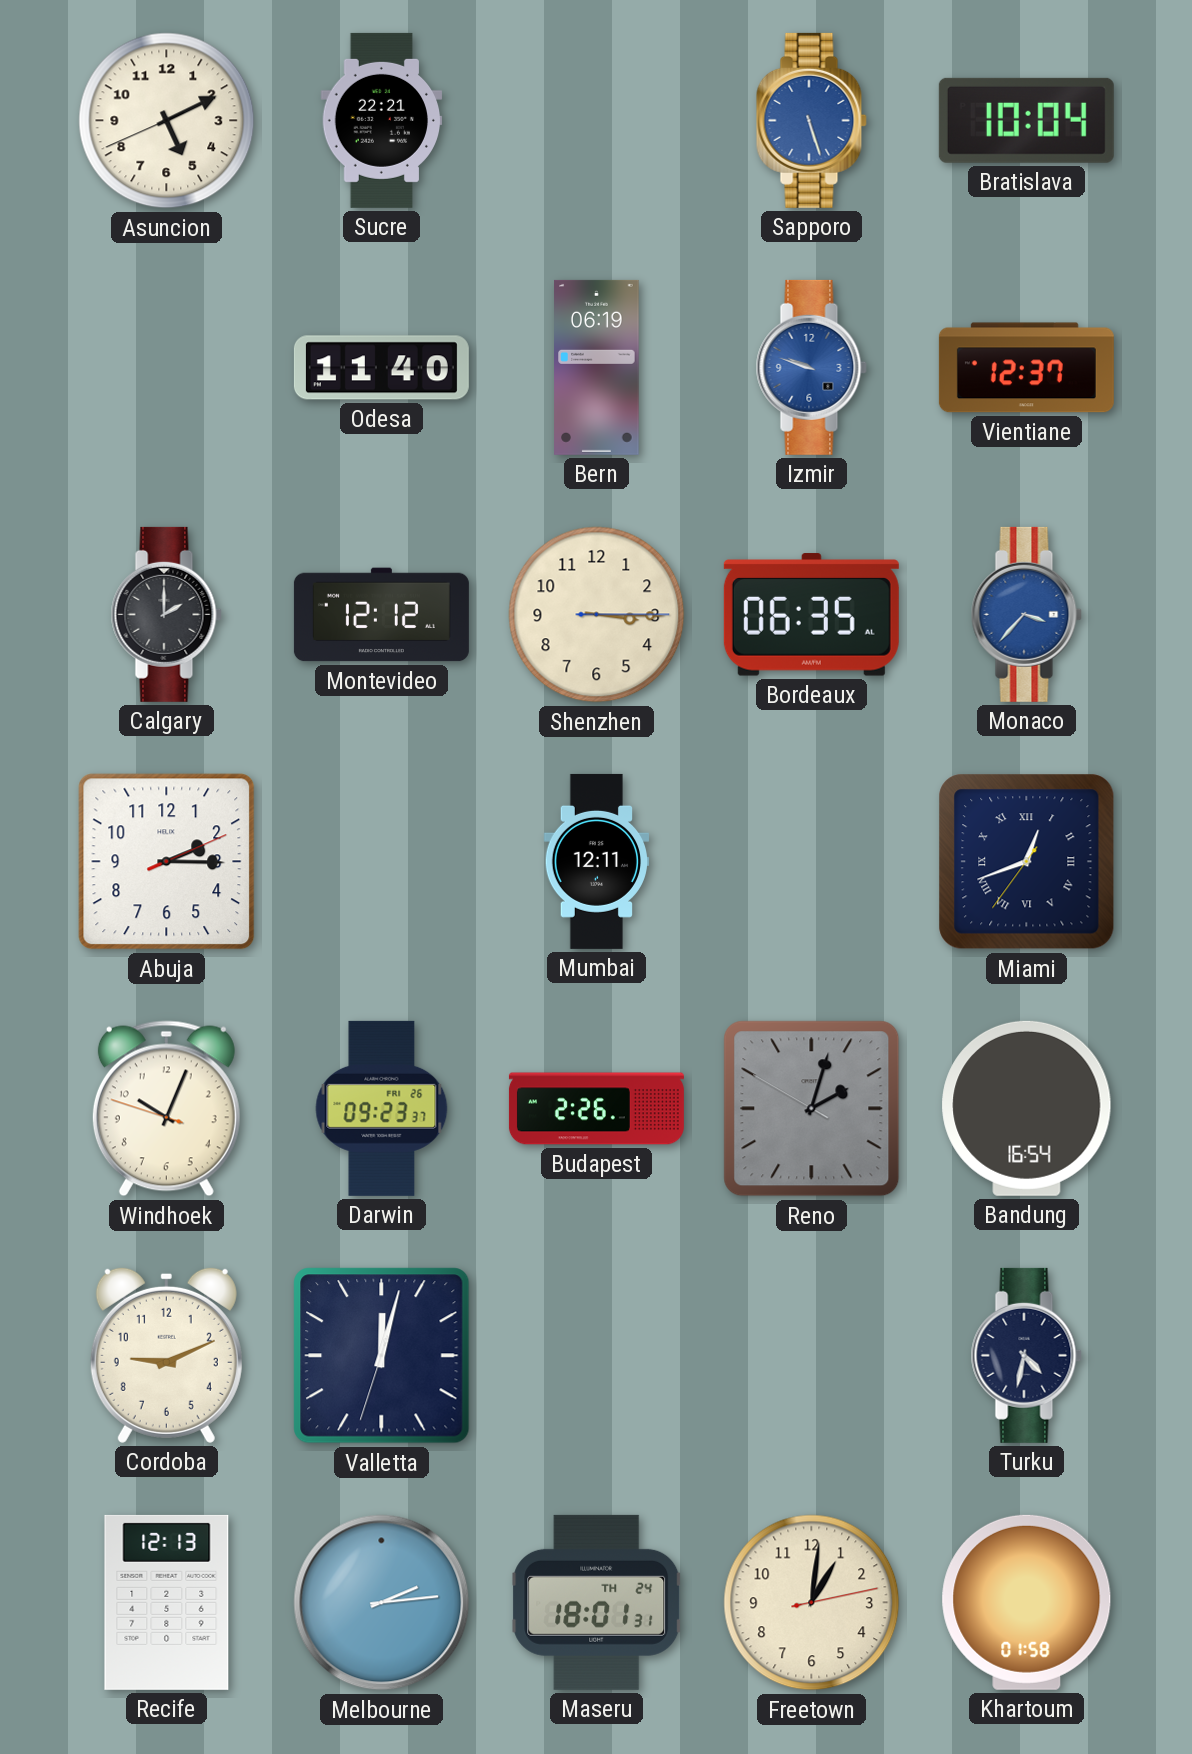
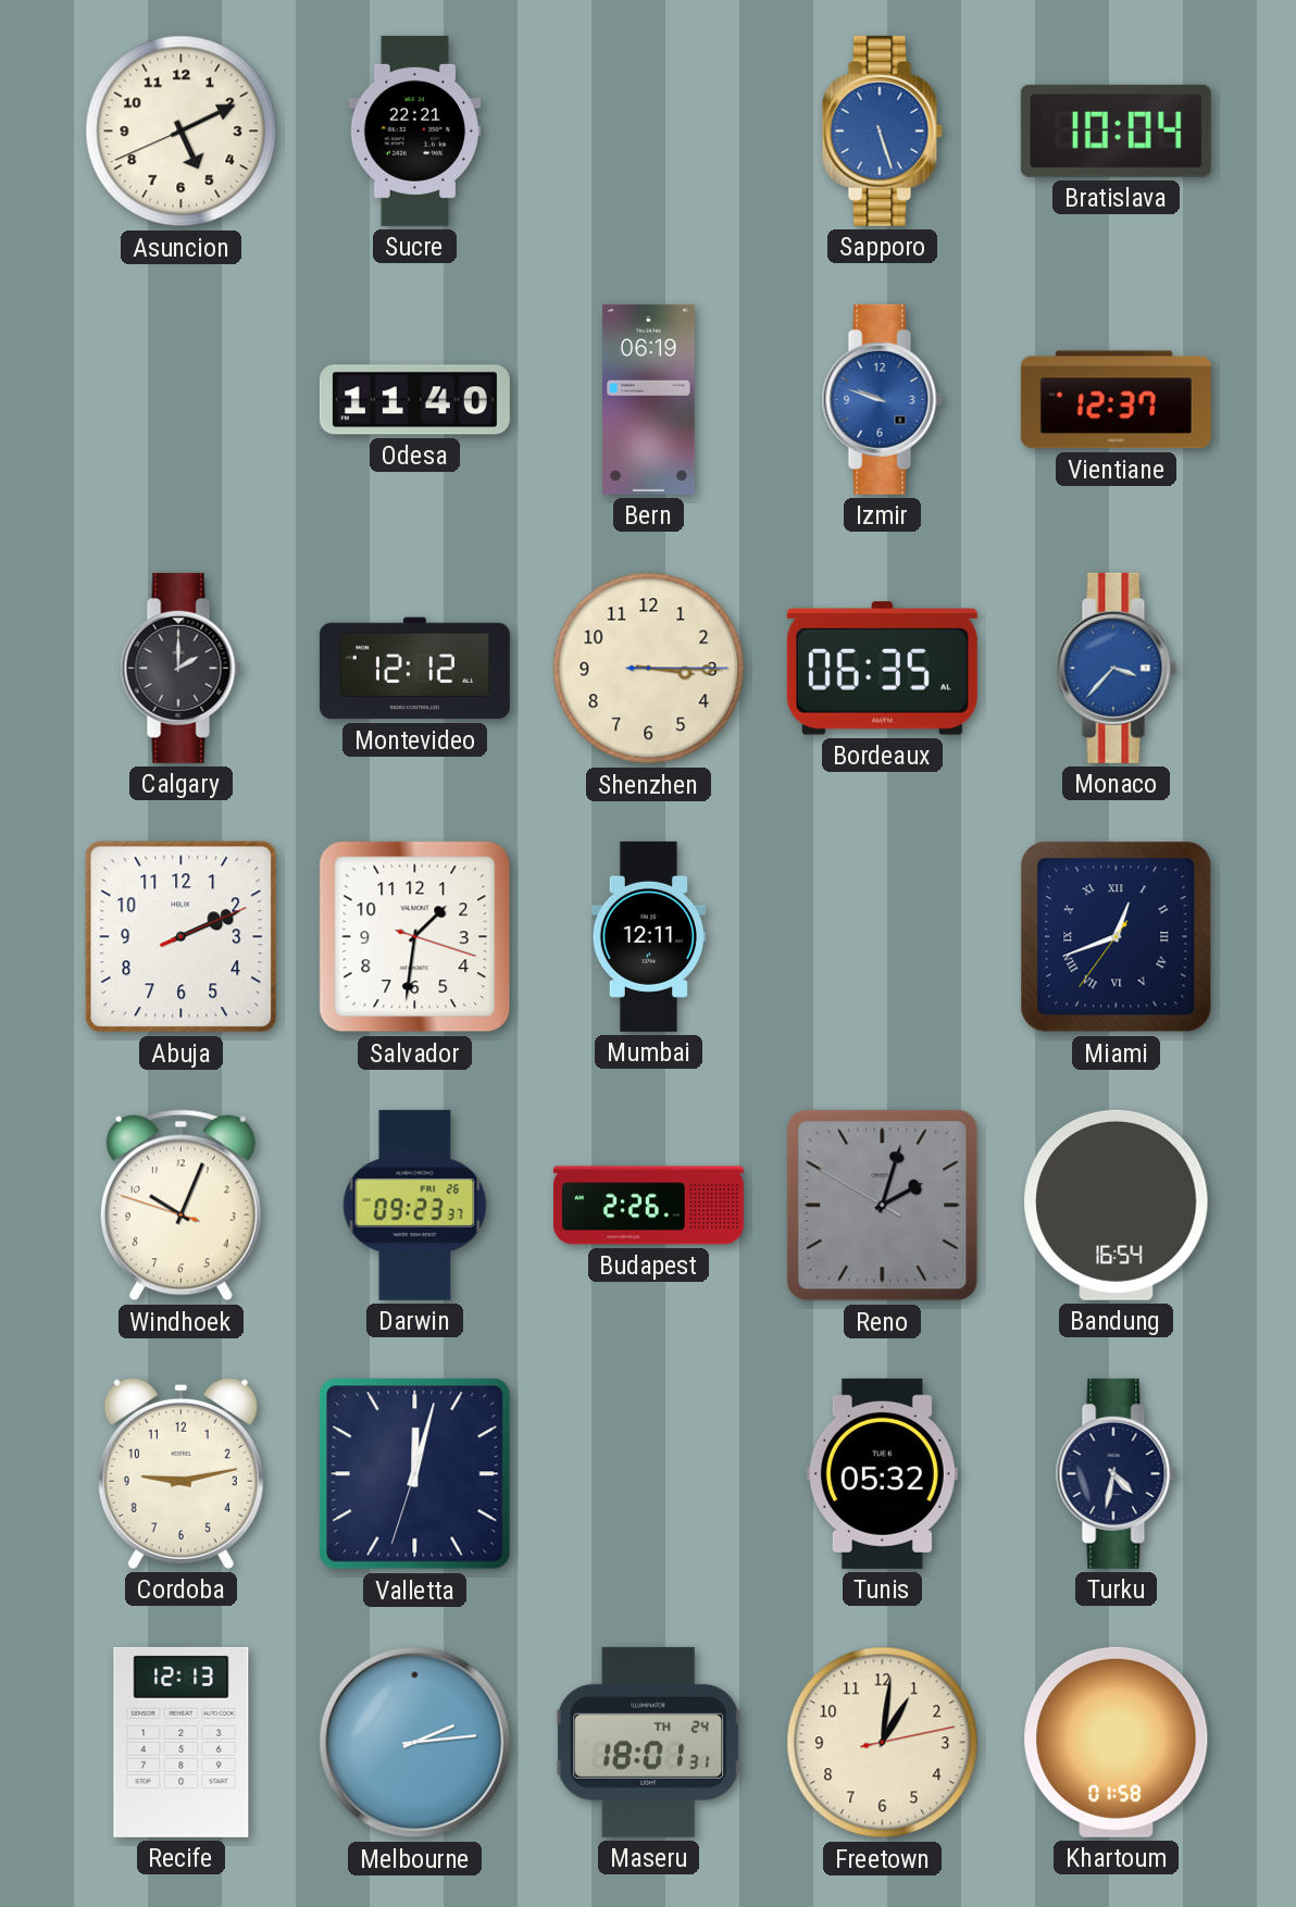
Abuja: 2:15 -> 2:11
Salvador: none -> 1:31
Cordoba: 9:11 -> 9:13
Tunis: none -> 05:32
